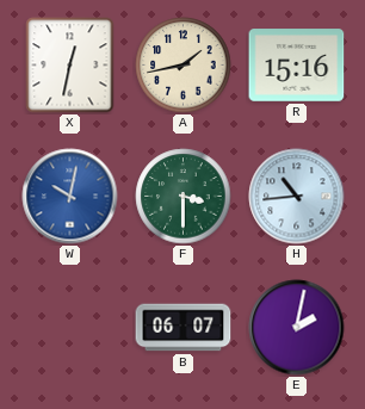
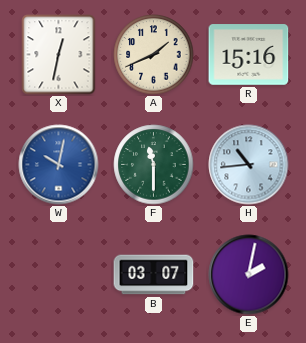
A: 1:43 -> 1:41
F: 3:30 -> 11:30
B: 06:07 -> 03:07
